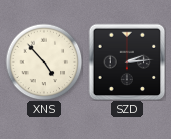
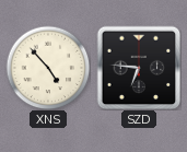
SZD: 2:14 -> 6:46
